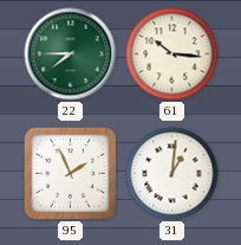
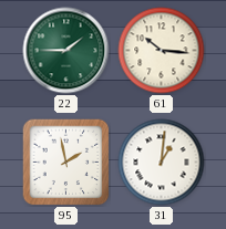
22: 7:45 -> 1:45
95: 1:56 -> 1:58
